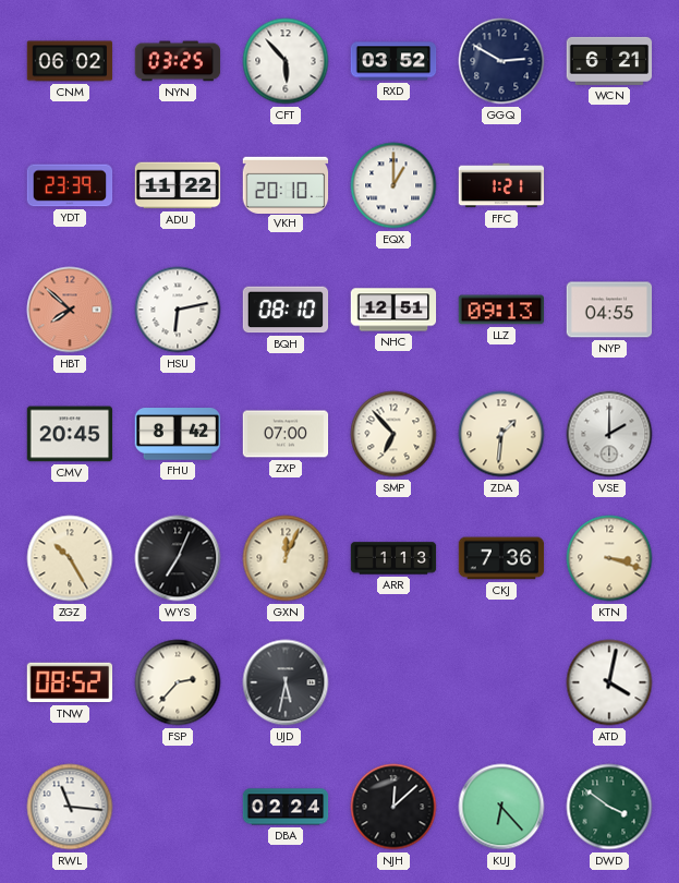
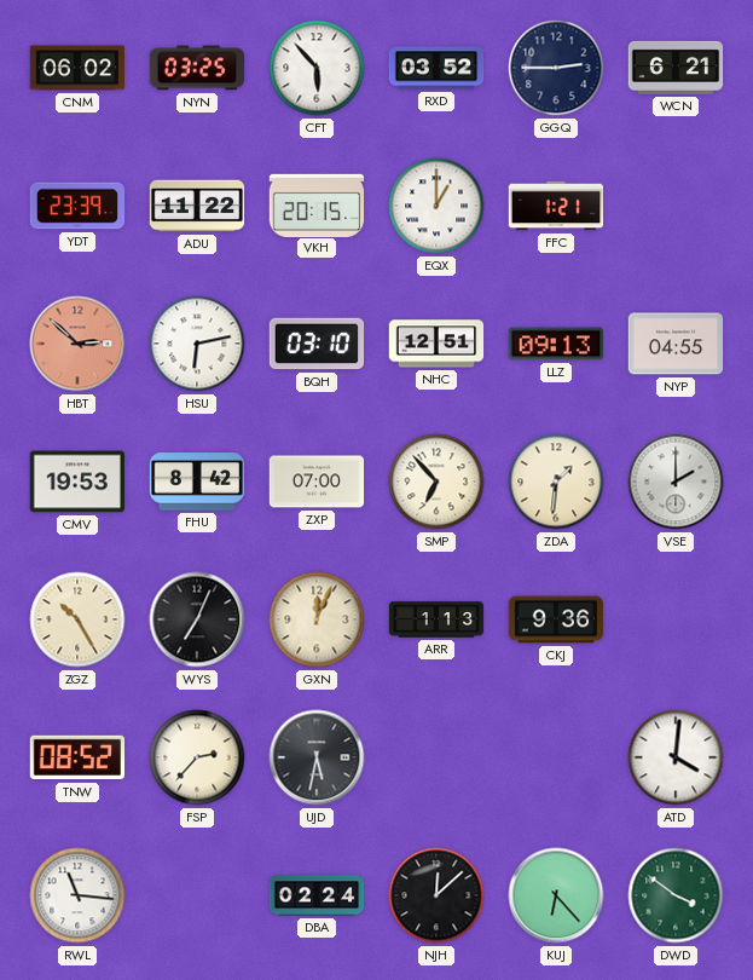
GGQ: 2:50 -> 2:45
VKH: 20:10 -> 20:15
HBT: 7:52 -> 2:52
BQH: 08:10 -> 03:10
CMV: 20:45 -> 19:53
CKJ: 7:36 -> 9:36
KTN: 3:18 -> none
ATD: 4:02 -> 4:01
